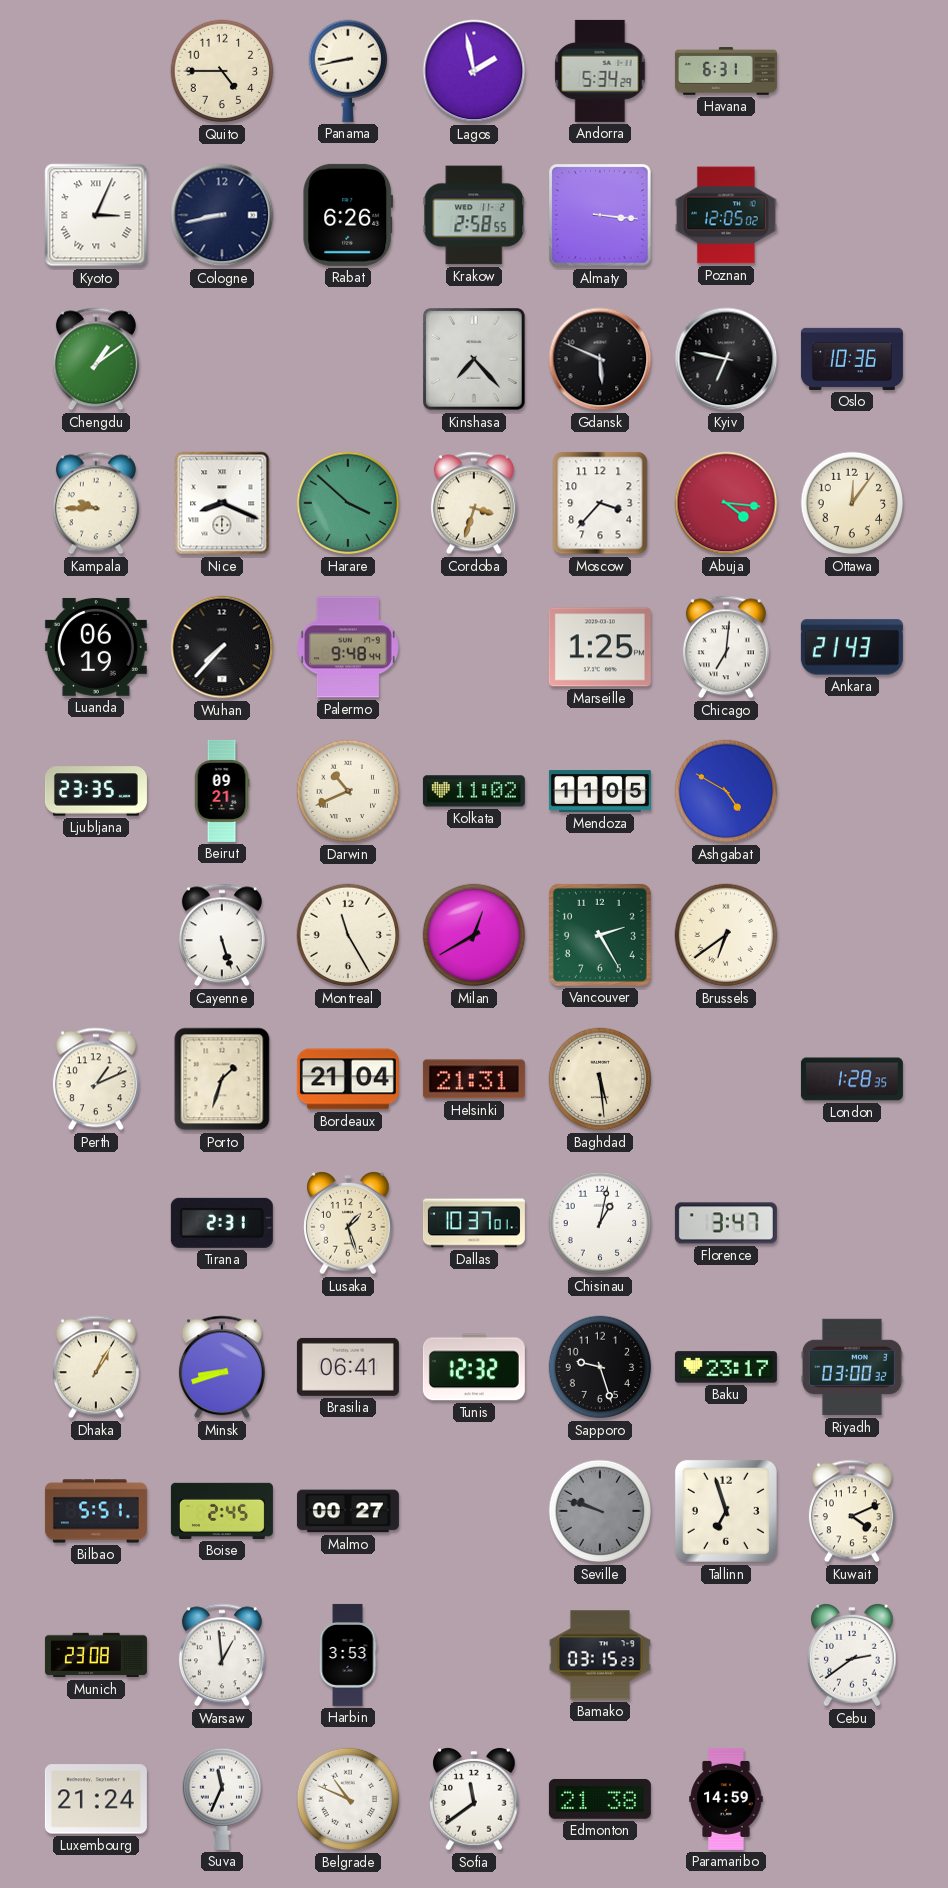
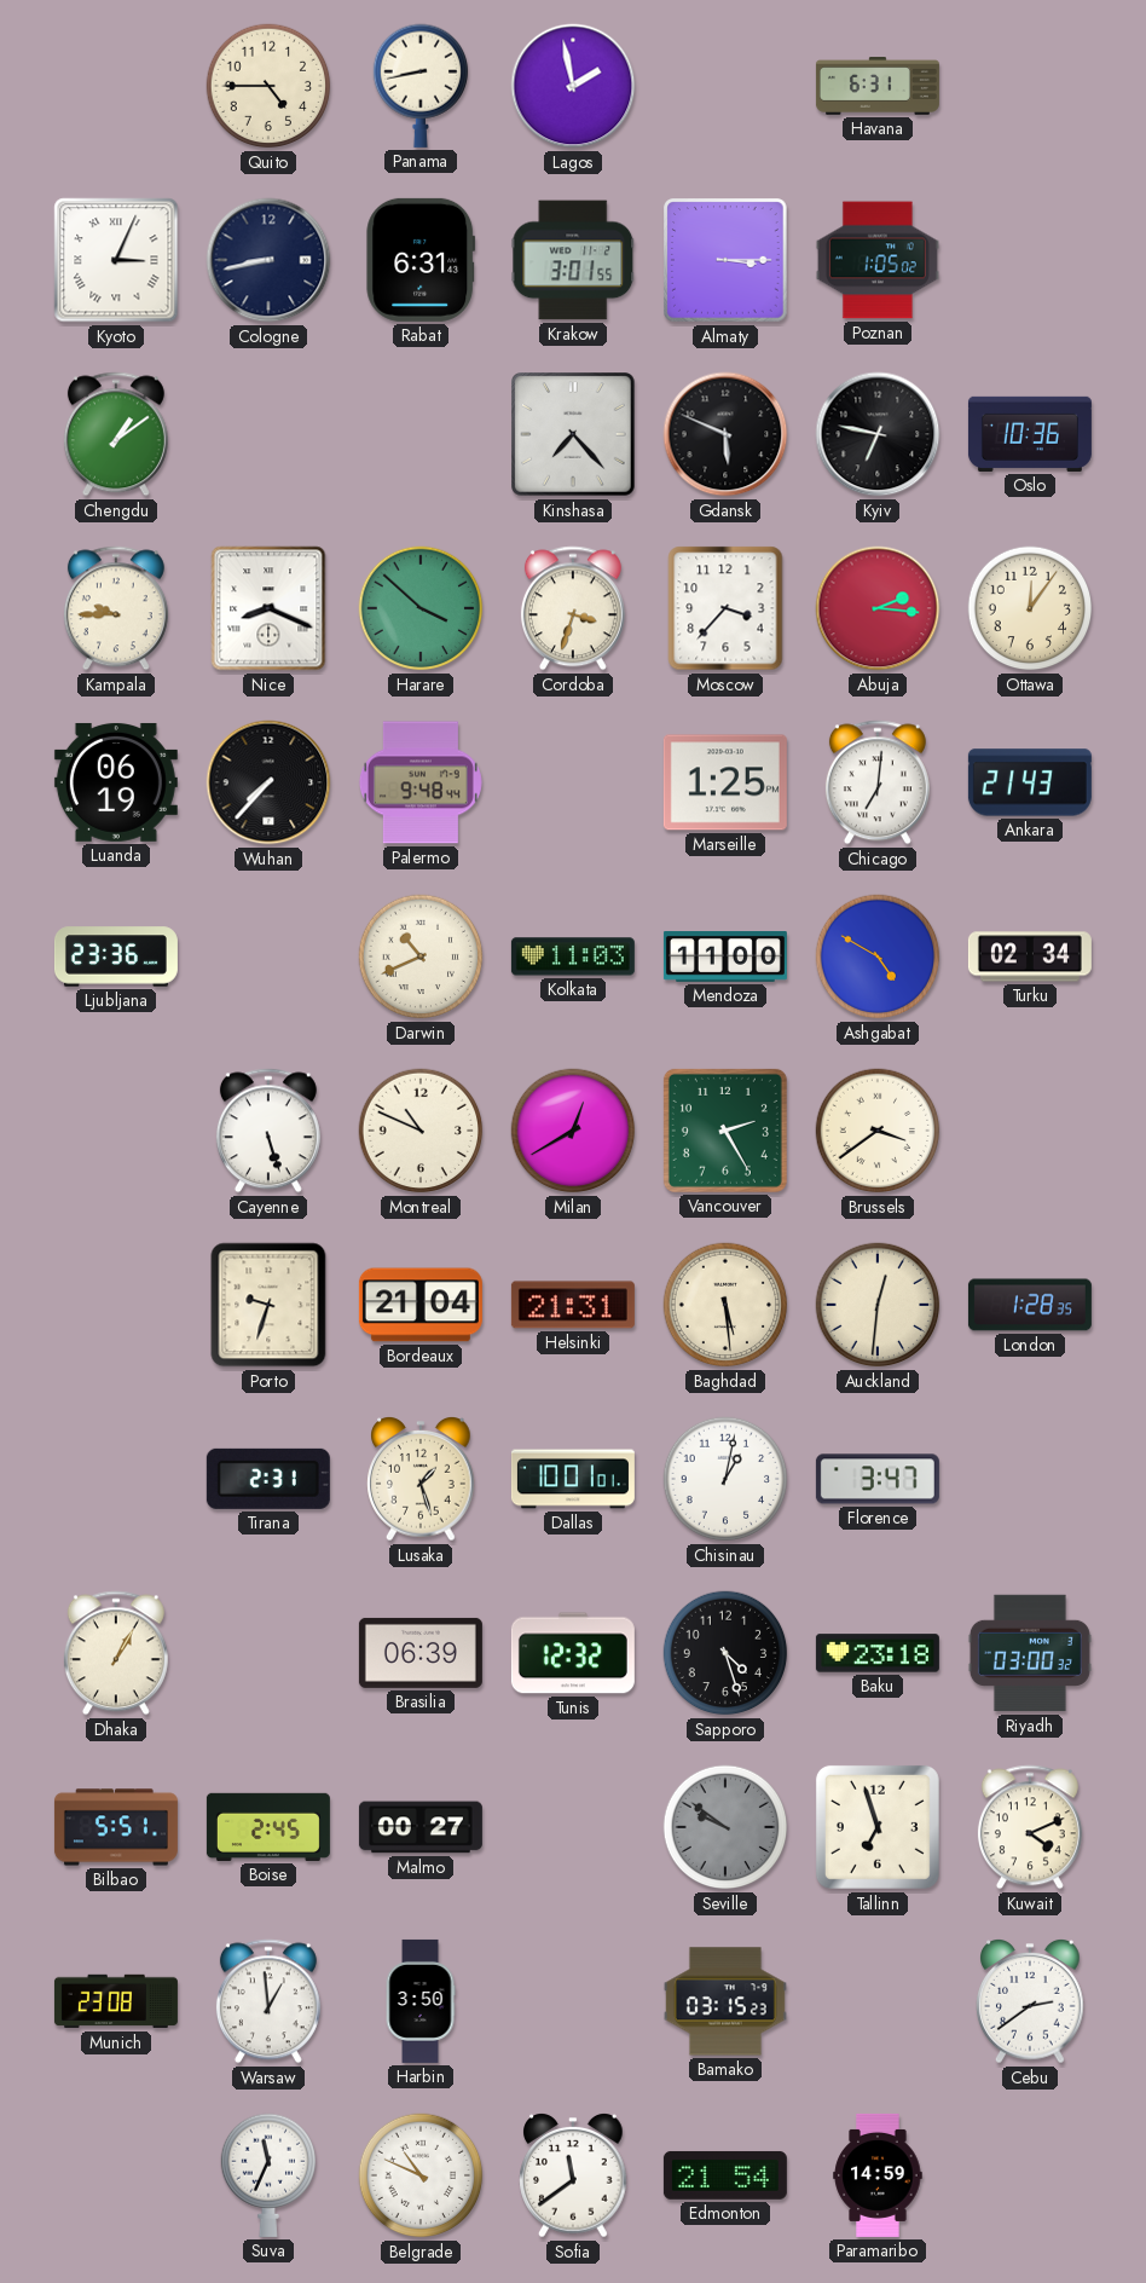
Andorra: 5:34 -> none
Rabat: 6:26 -> 6:31
Krakow: 2:58 -> 3:01
Almaty: 3:16 -> 3:15
Poznan: 12:05 -> 1:05
Abuja: 4:16 -> 2:16
Ljubljana: 23:35 -> 23:36
Beirut: 09:21 -> none
Kolkata: 11:02 -> 11:03
Mendoza: 11:05 -> 11:00
Turku: none -> 02:34
Montreal: 11:25 -> 10:49
Brussels: 6:39 -> 3:39
Perth: 1:11 -> none
Porto: 1:33 -> 9:33
Auckland: none -> 12:31
Dallas: 10:37 -> 10:01
Minsk: 8:42 -> none
Brasilia: 06:41 -> 06:39
Sapporo: 9:27 -> 4:27
Baku: 23:17 -> 23:18
Seville: 9:48 -> 9:51
Harbin: 3:53 -> 3:50
Luxembourg: 21:24 -> none
Edmonton: 21:38 -> 21:54
